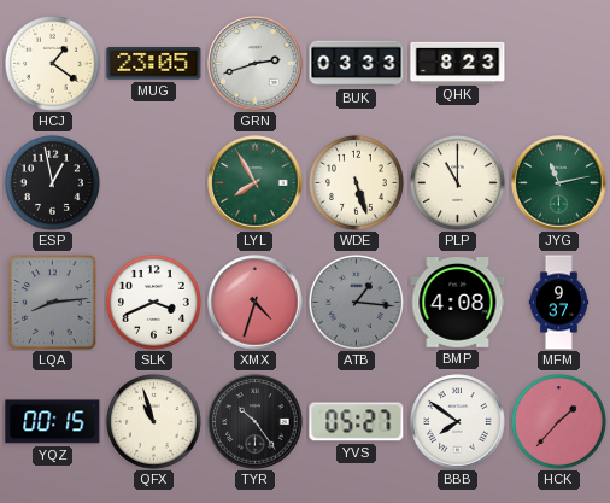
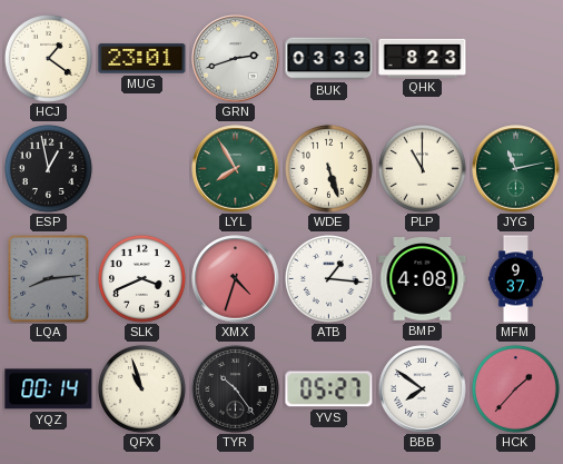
MUG: 23:05 -> 23:01
ATB dial: grey -> white
YQZ: 00:15 -> 00:14
